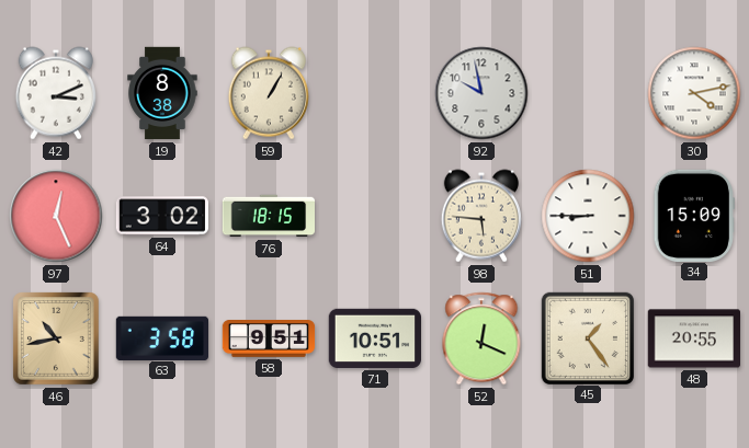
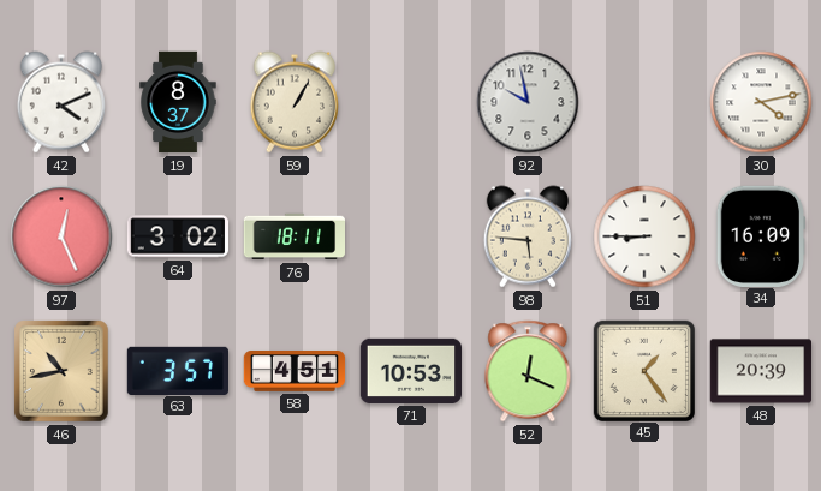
42: 3:11 -> 4:11
19: 8:38 -> 8:37
76: 18:15 -> 18:11
34: 15:09 -> 16:09
63: 3:58 -> 3:57
58: 9:51 -> 4:51
71: 10:51 -> 10:53
48: 20:55 -> 20:39
